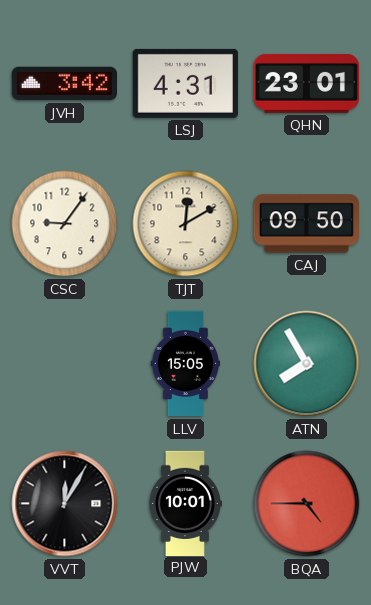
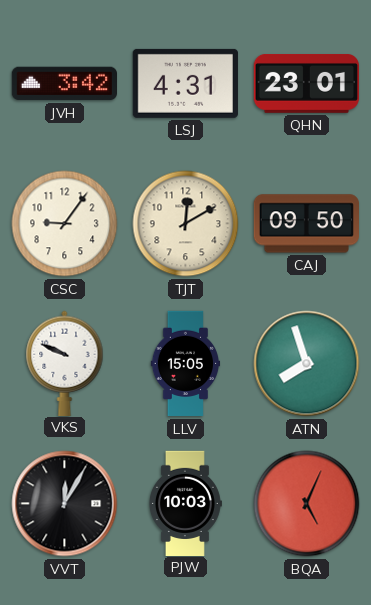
VKS: none -> 9:49
ATN: 7:55 -> 7:57
PJW: 10:01 -> 10:03
BQA: 4:45 -> 5:04
